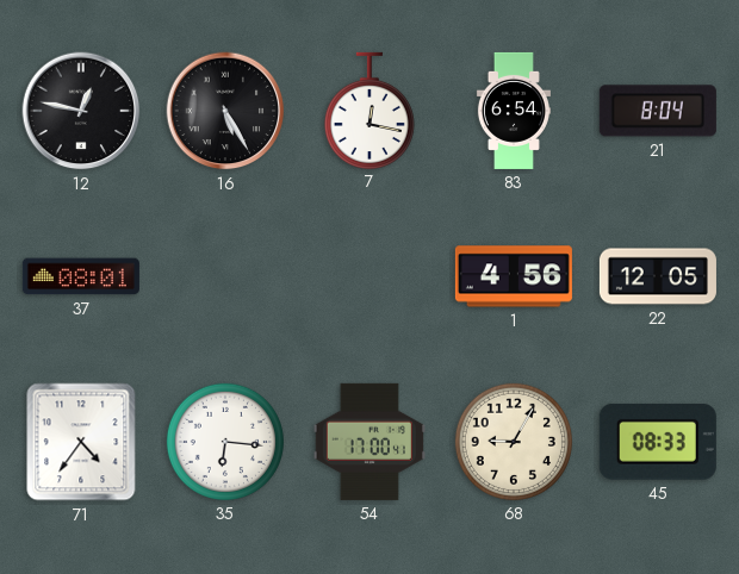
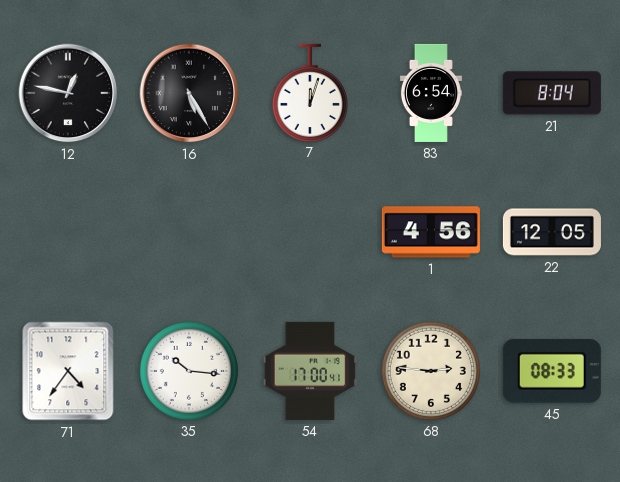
7: 12:17 -> 12:03
37: 08:01 -> none
35: 6:16 -> 10:16
68: 9:05 -> 2:46
